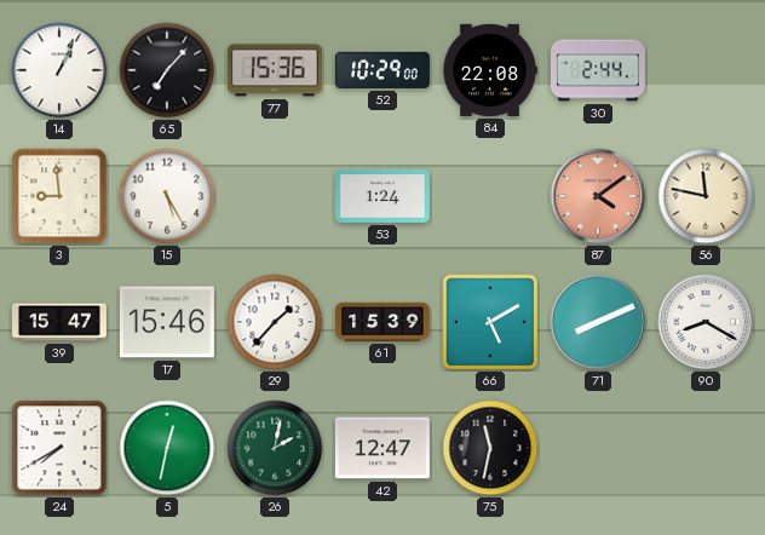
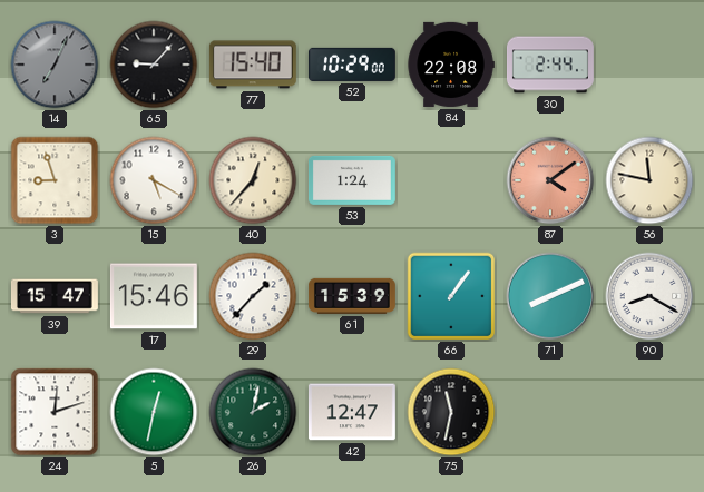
14: 1:04 -> 7:04
14 dial: white -> grey
65: 7:07 -> 9:07
77: 15:36 -> 15:40
3: 8:59 -> 8:57
15: 5:25 -> 5:20
40: none -> 12:37
66: 5:10 -> 1:06
24: 7:40 -> 12:12
